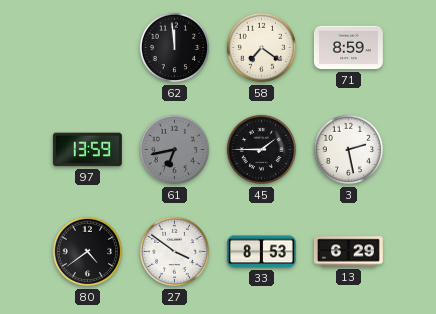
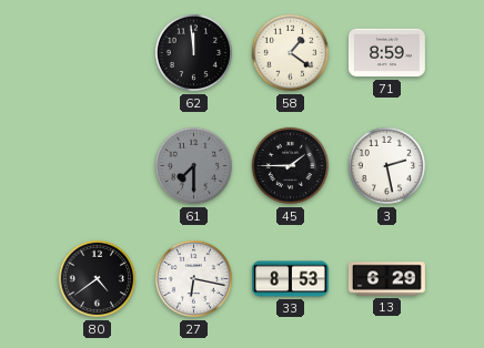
58: 7:21 -> 1:21
97: 13:59 -> none
61: 6:43 -> 7:30
27: 3:51 -> 6:17
